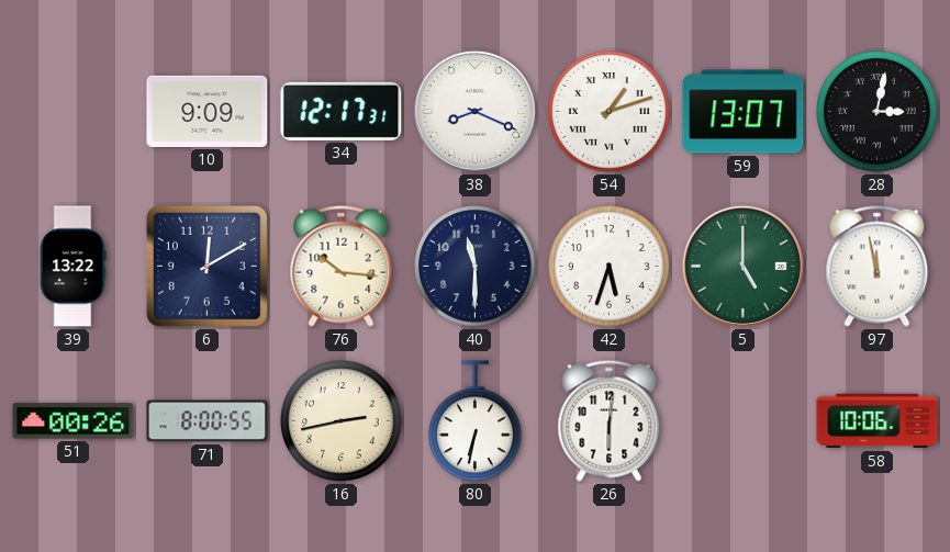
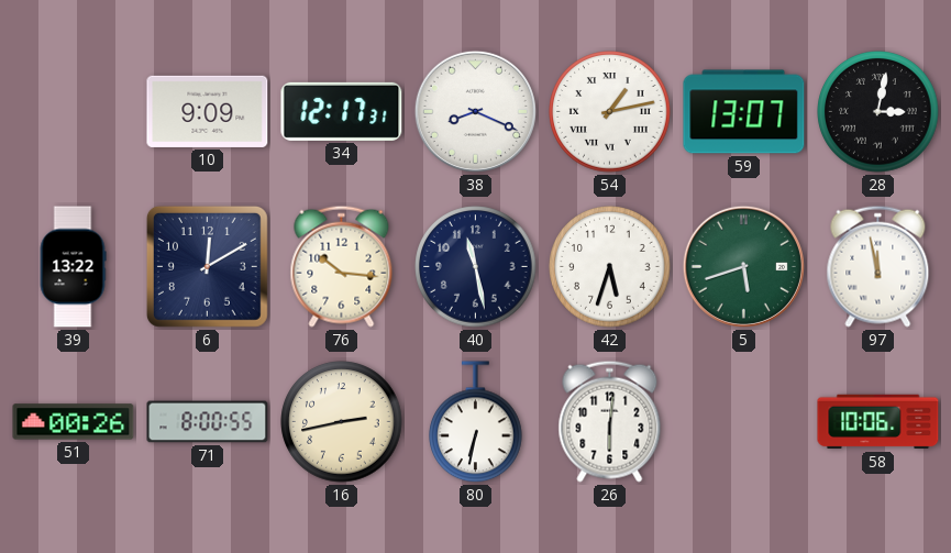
54: 1:12 -> 1:13
40: 11:30 -> 11:28
5: 5:00 -> 5:42
